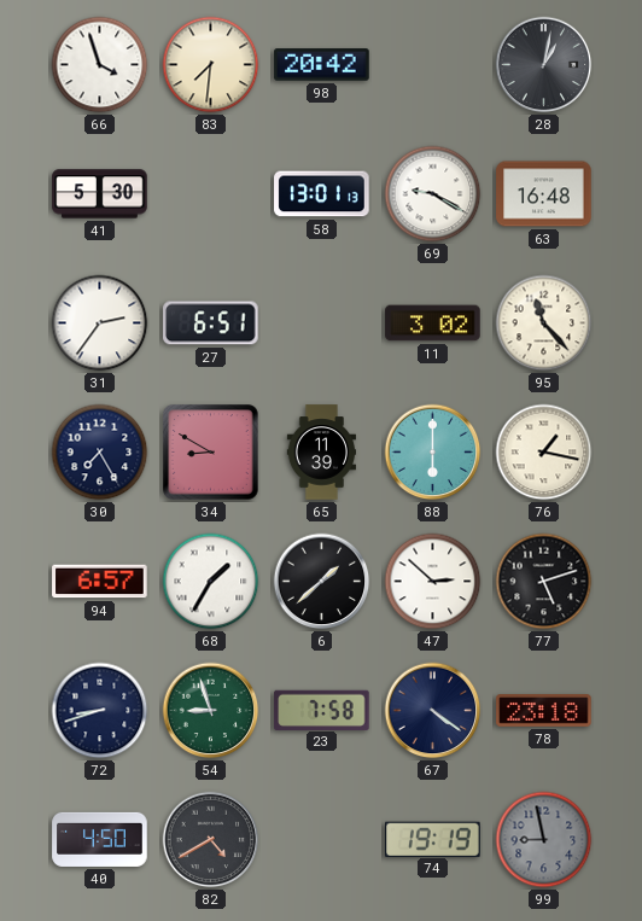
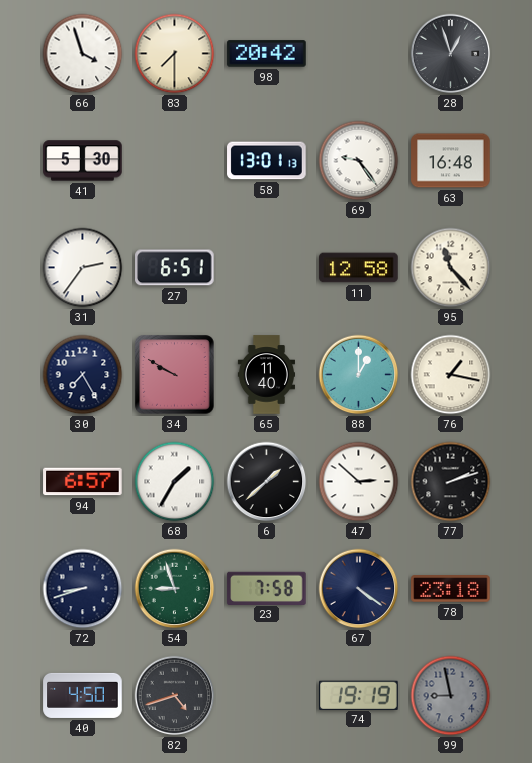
83: 7:31 -> 7:30
28: 1:02 -> 12:57
69: 9:20 -> 9:24
11: 3:02 -> 12:58
34: 8:50 -> 9:50
65: 11:39 -> 11:40
88: 6:00 -> 1:00
77: 5:12 -> 2:12
82: 4:40 -> 4:42
